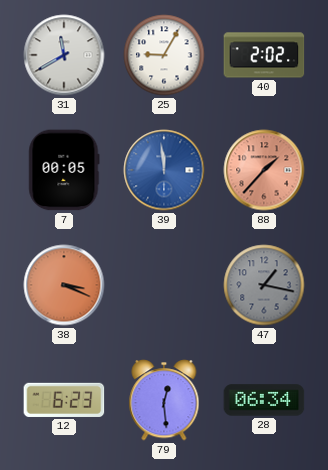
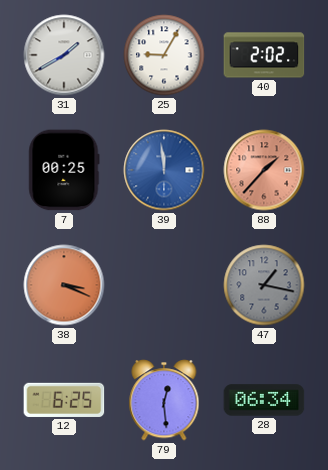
31: 11:40 -> 1:40
7: 00:05 -> 00:25
12: 6:23 -> 6:25
